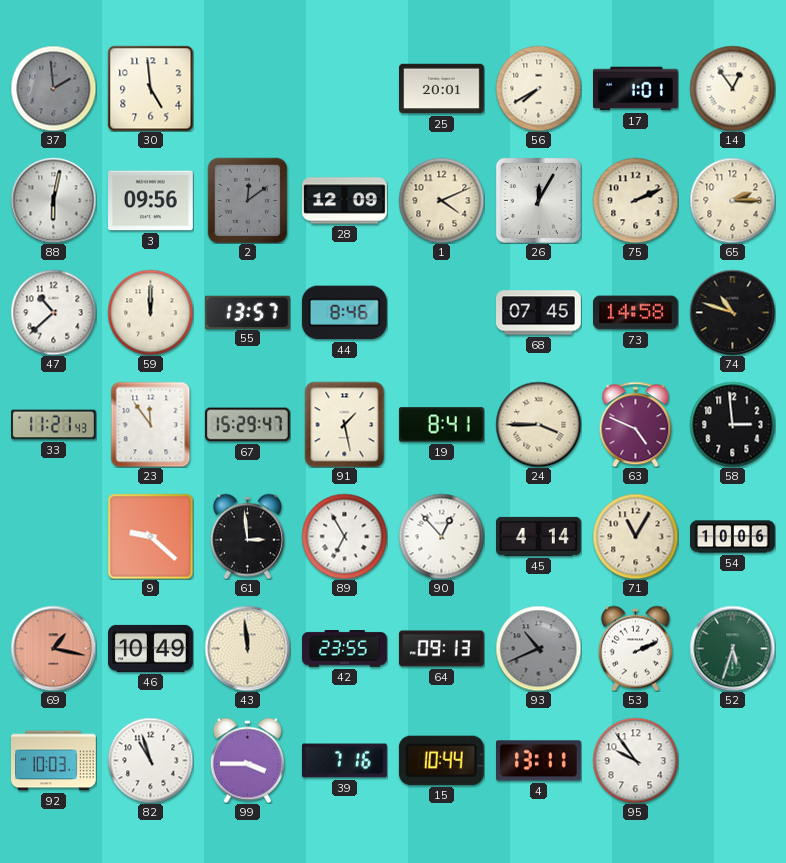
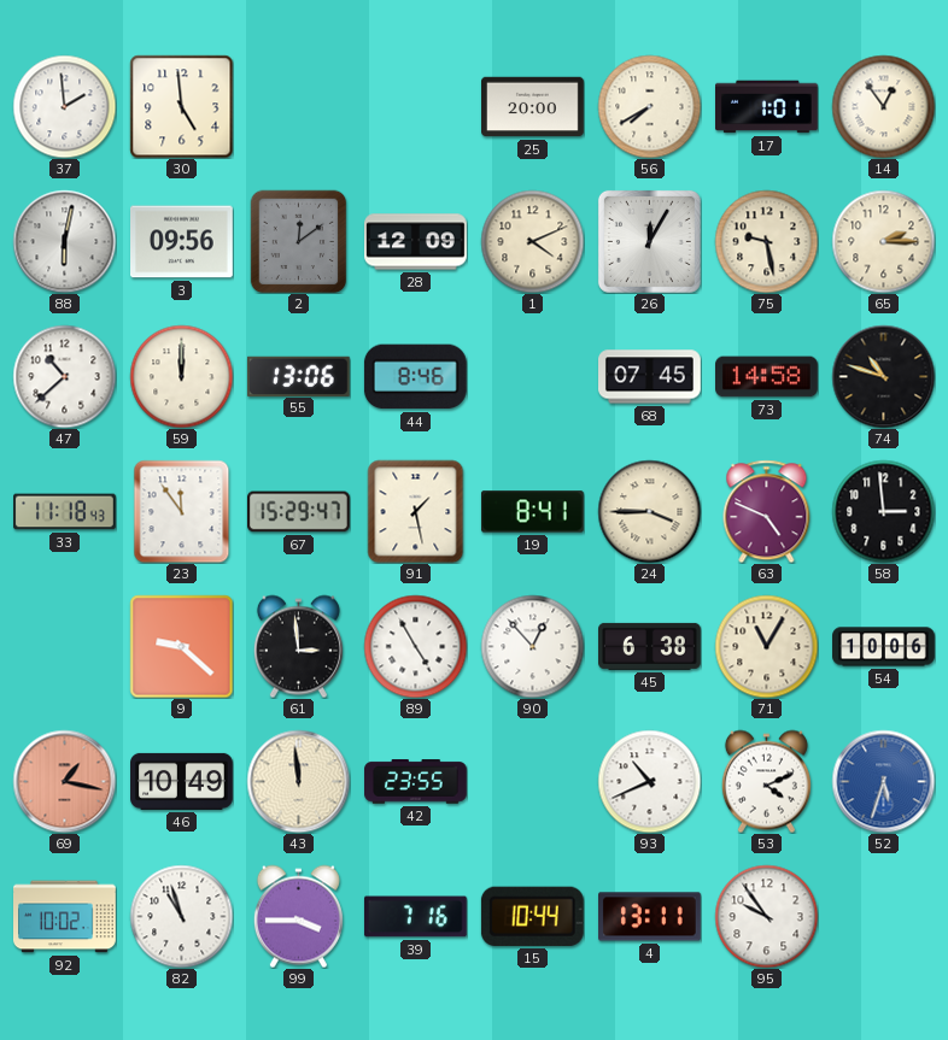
37 dial: grey -> white
25: 20:01 -> 20:00
75: 2:11 -> 9:28
55: 13:57 -> 13:06
33: 11:21 -> 11:18
89: 6:55 -> 4:55
45: 4:14 -> 6:38
64: 09:13 -> none
93 dial: grey -> white
53: 2:11 -> 4:11
52 dial: green -> blue
92: 10:03 -> 10:02
